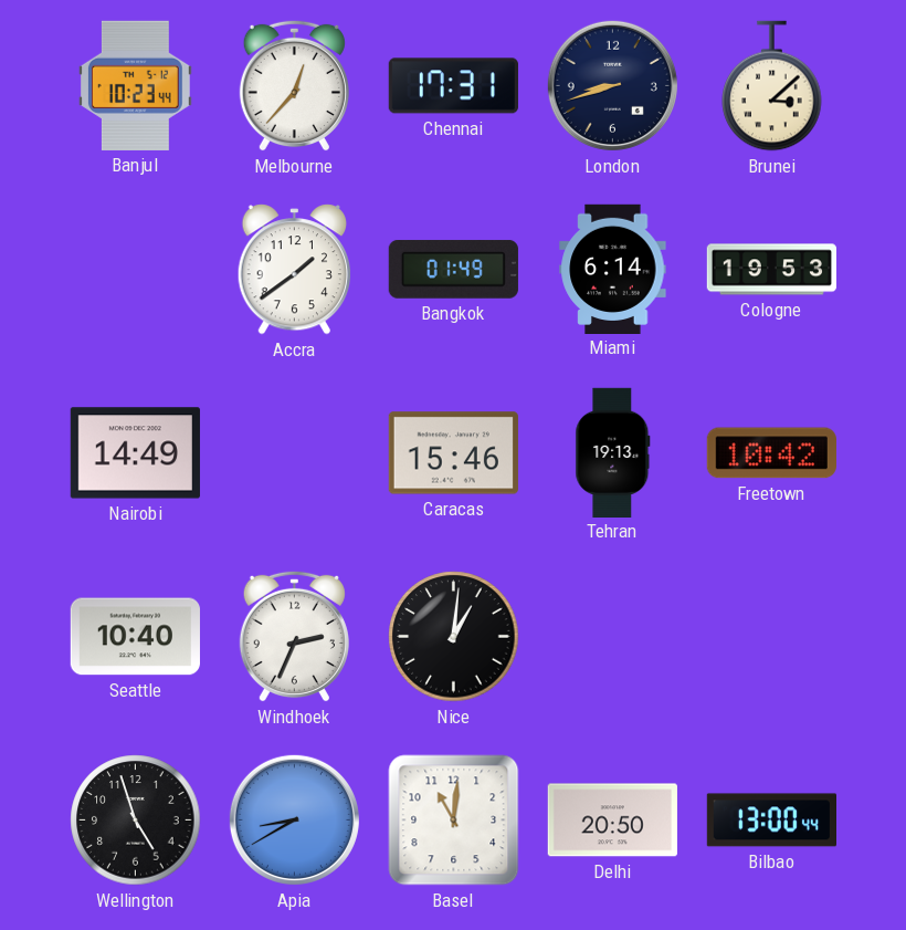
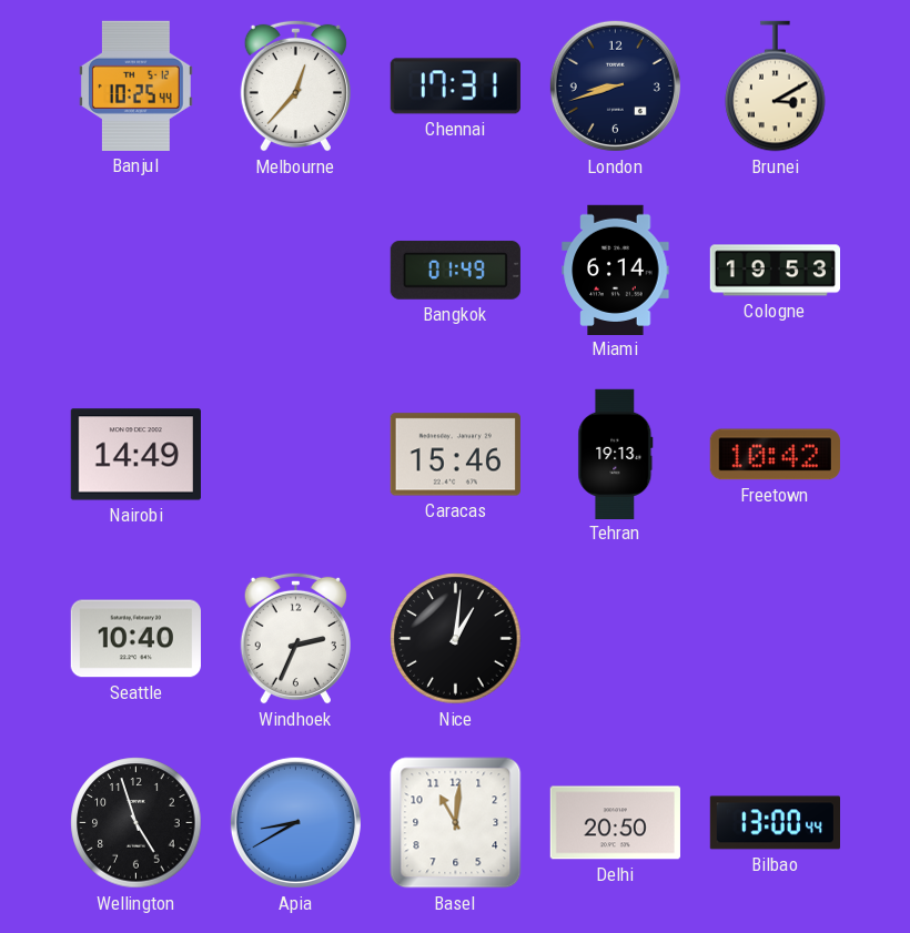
Banjul: 10:23 -> 10:25
Brunei: 3:08 -> 3:10
Accra: 1:39 -> none
